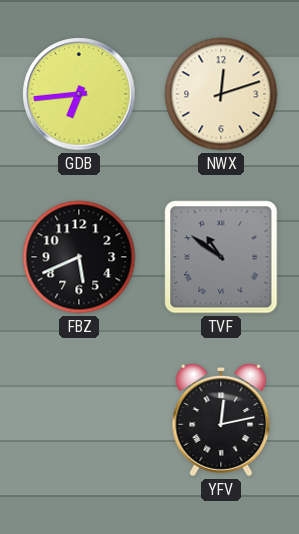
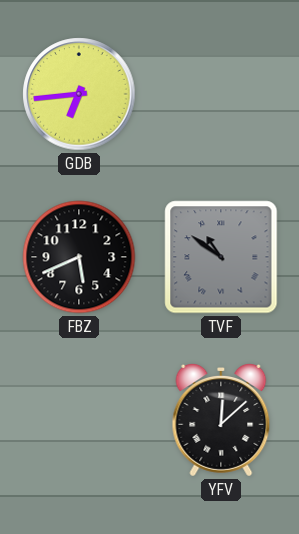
NWX: 12:12 -> none
YFV: 12:13 -> 12:08
